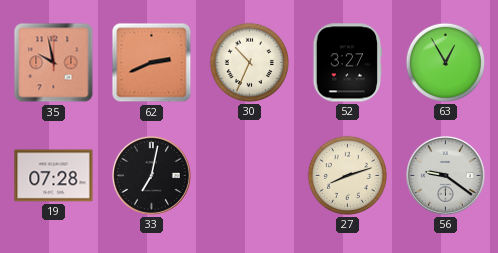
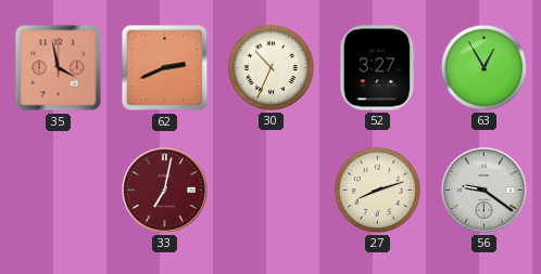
35: 9:58 -> 3:58
19: 07:28 -> none
33 dial: black -> burgundy
